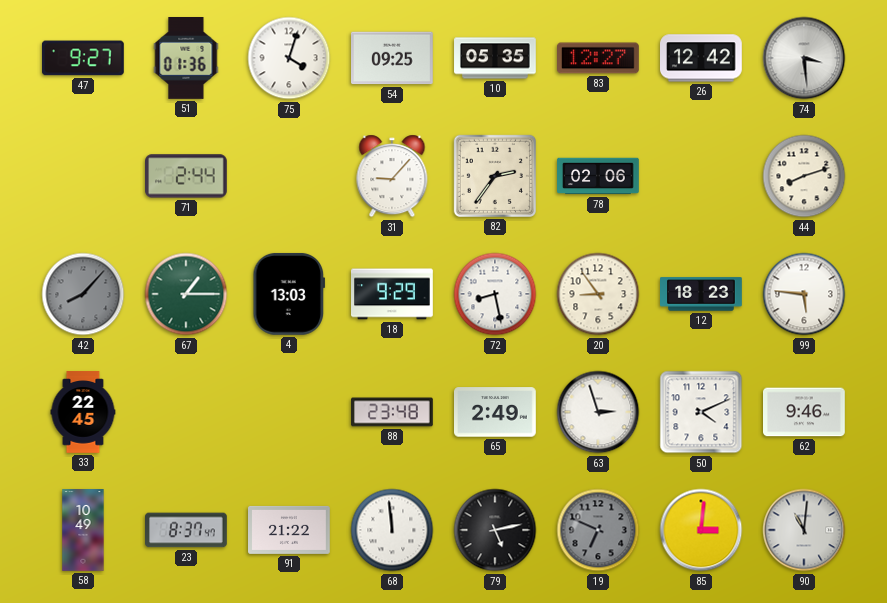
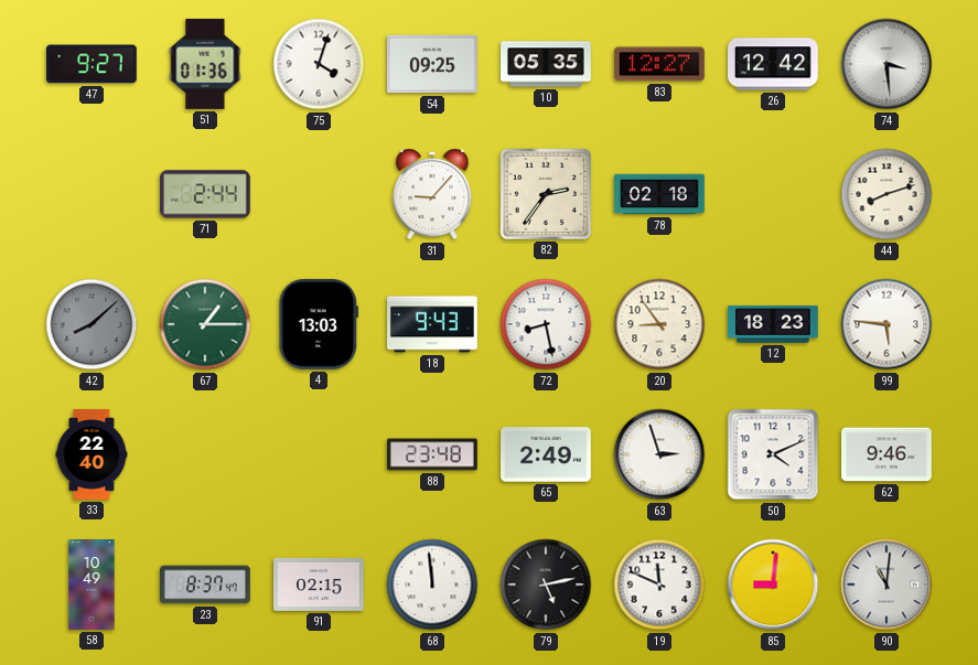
78: 02:06 -> 02:18
42: 8:07 -> 8:08
18: 9:29 -> 9:43
33: 22:45 -> 22:40
91: 21:22 -> 02:15
19: 6:49 -> 11:49
19 dial: grey -> white
85: 3:01 -> 9:01
